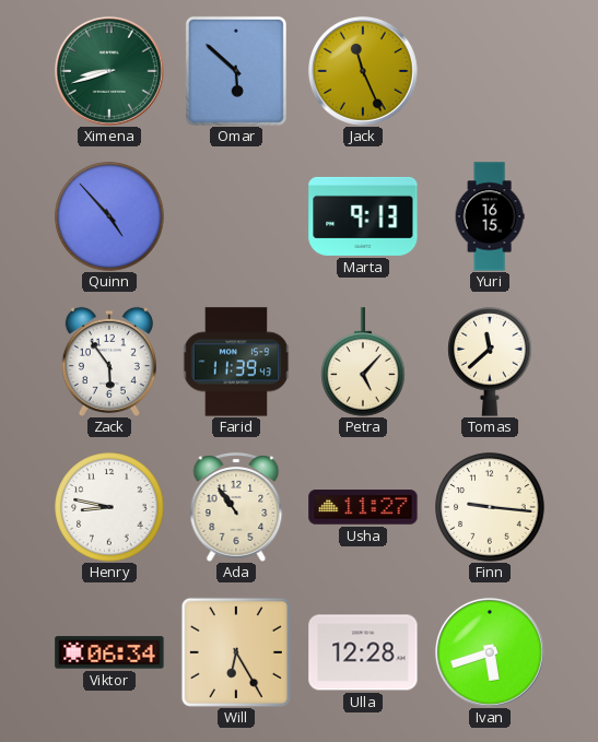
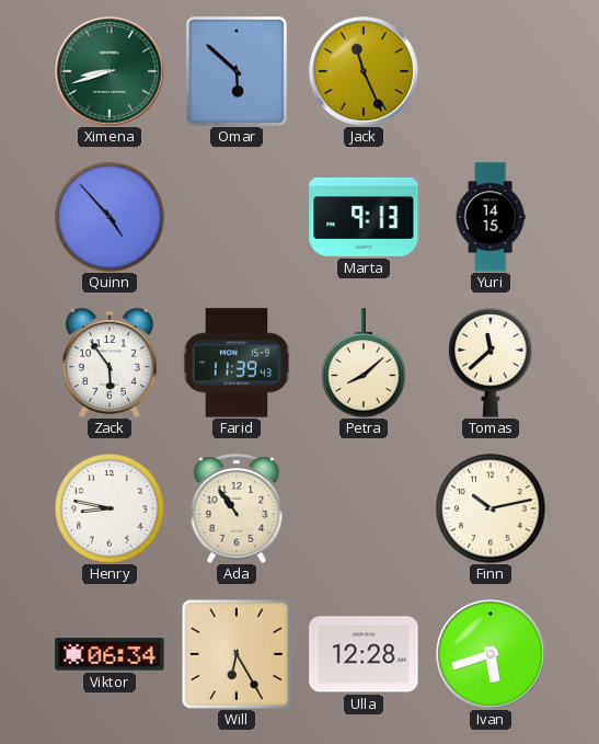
Yuri: 16:15 -> 14:15
Petra: 5:07 -> 8:08
Usha: 11:27 -> none
Finn: 9:16 -> 10:13
